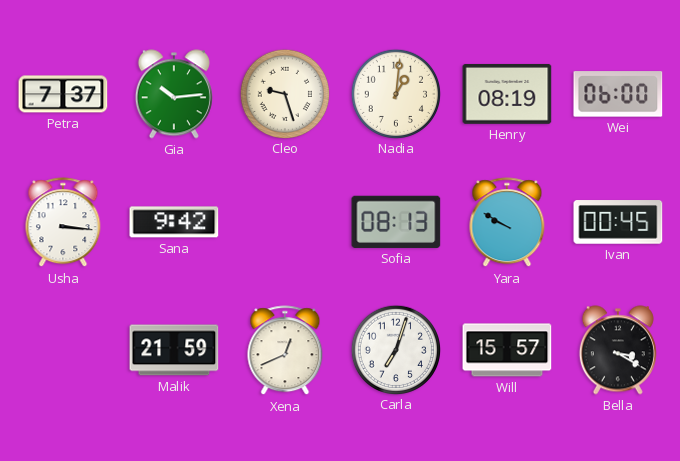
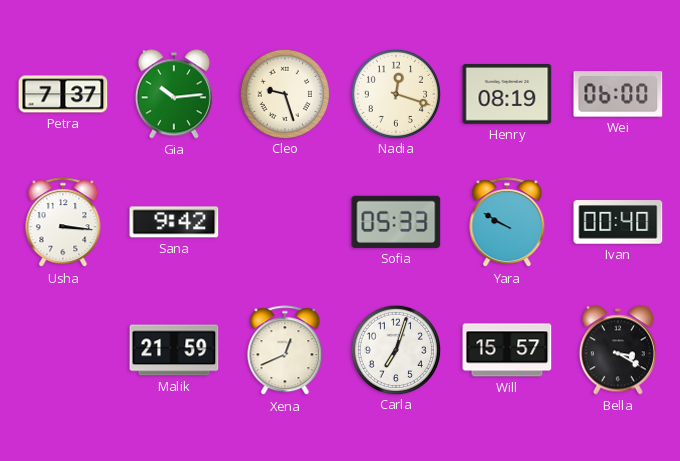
Nadia: 1:01 -> 12:18
Sofia: 08:13 -> 05:33
Ivan: 00:45 -> 00:40
